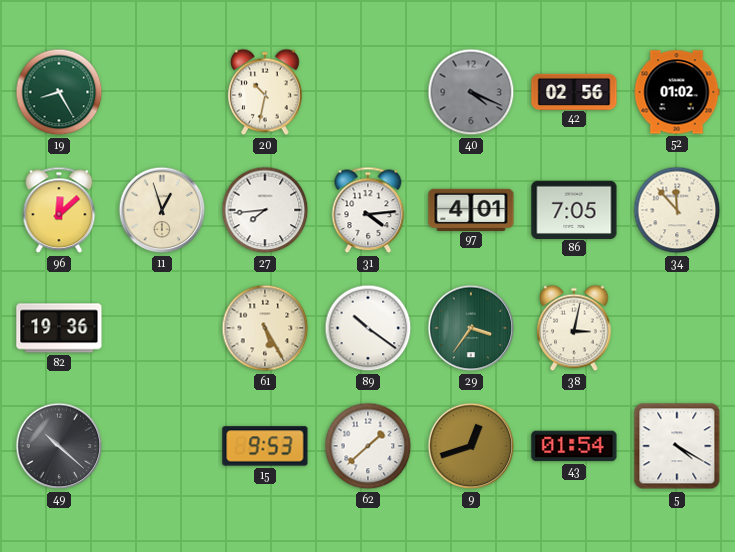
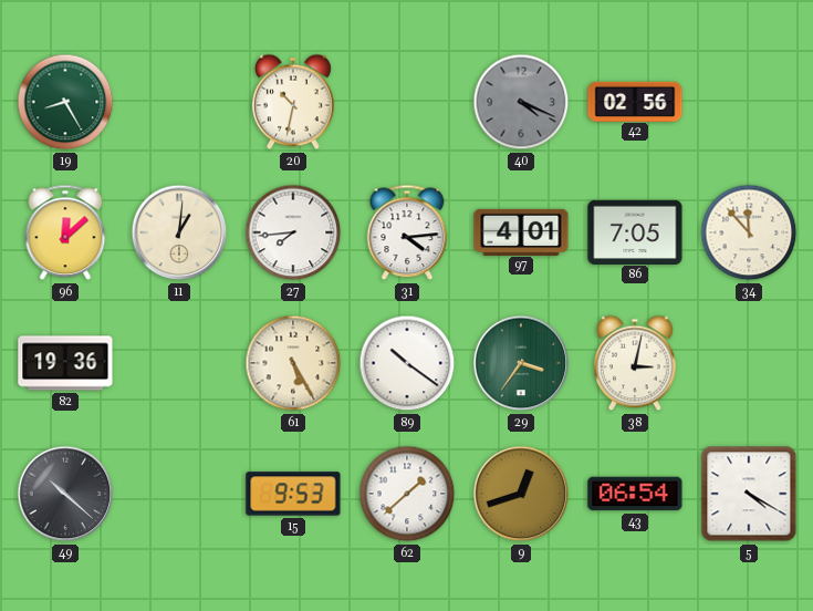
52: 01:02 -> none
11: 12:57 -> 1:01
43: 01:54 -> 06:54
